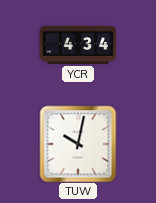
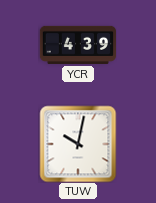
YCR: 4:34 -> 4:39
